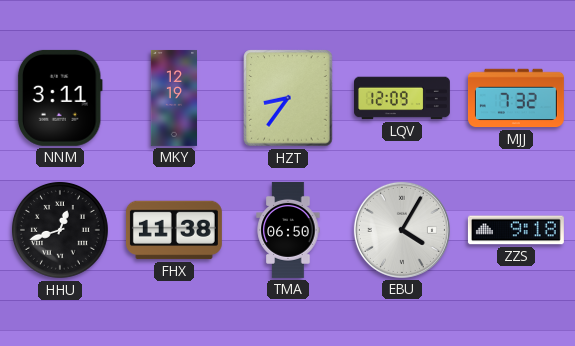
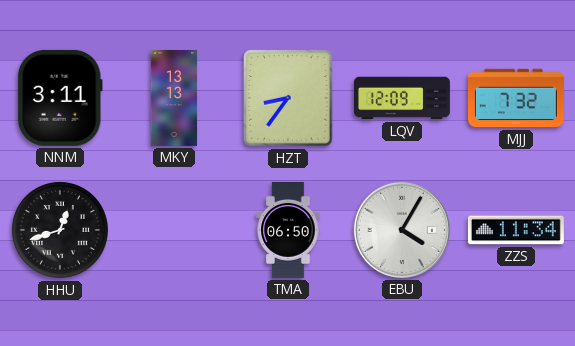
MKY: 12:19 -> 13:13
FHX: 11:38 -> none
ZZS: 9:18 -> 11:34
